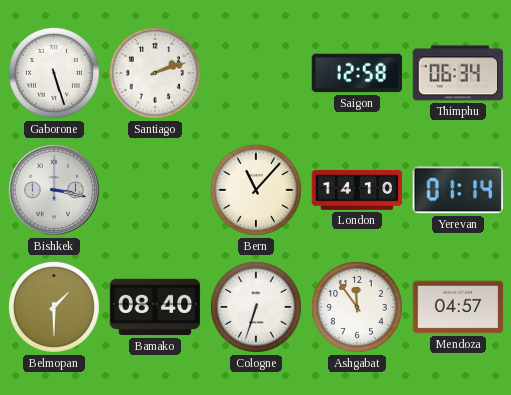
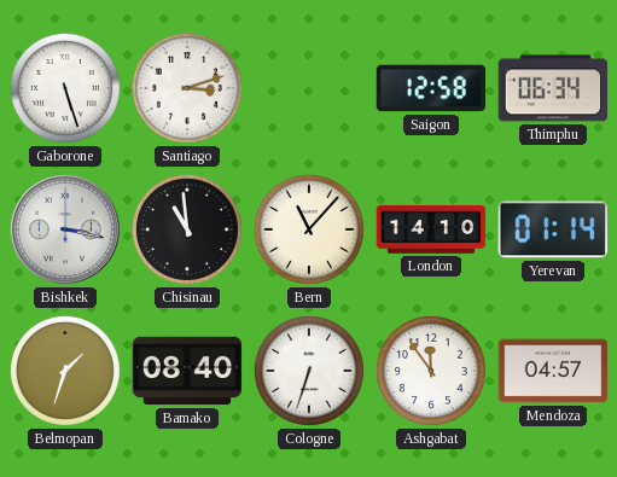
Santiago: 2:12 -> 3:12
Chisinau: none -> 10:59
Belmopan: 1:30 -> 1:33
